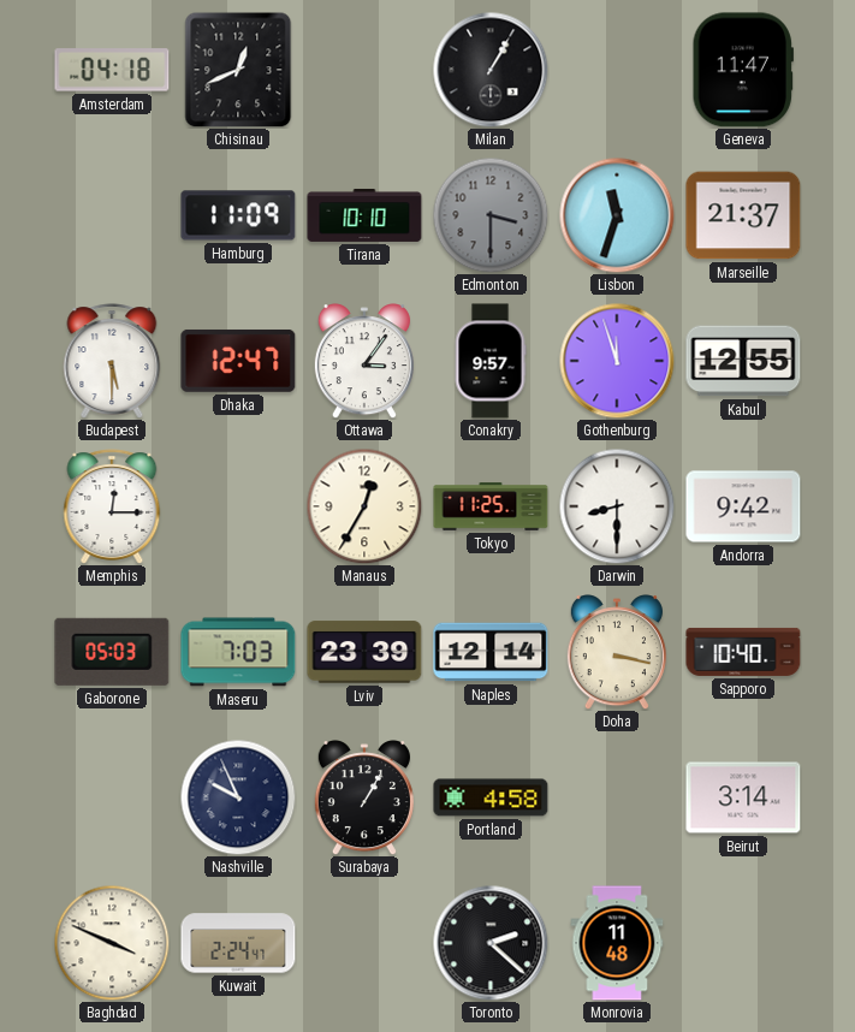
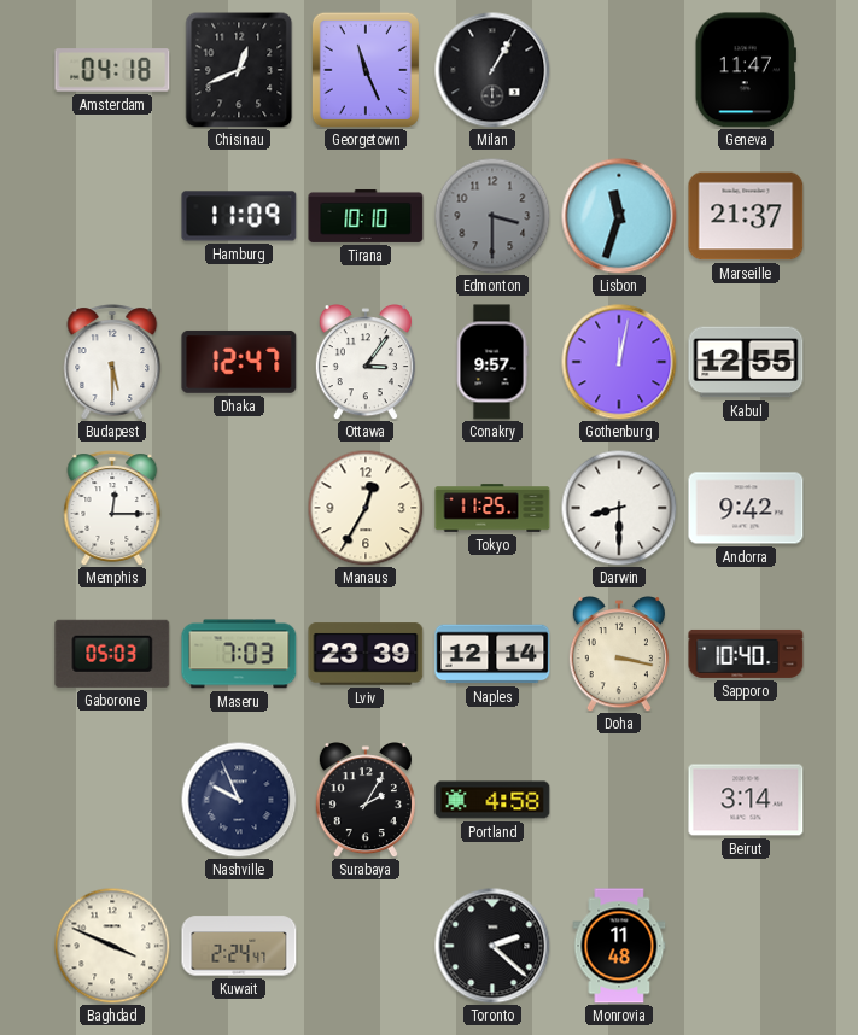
Georgetown: none -> 11:26
Gothenburg: 11:57 -> 12:02
Surabaya: 1:05 -> 2:05
